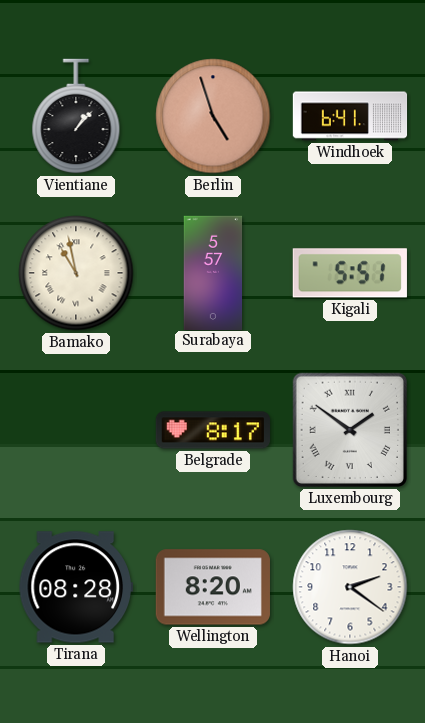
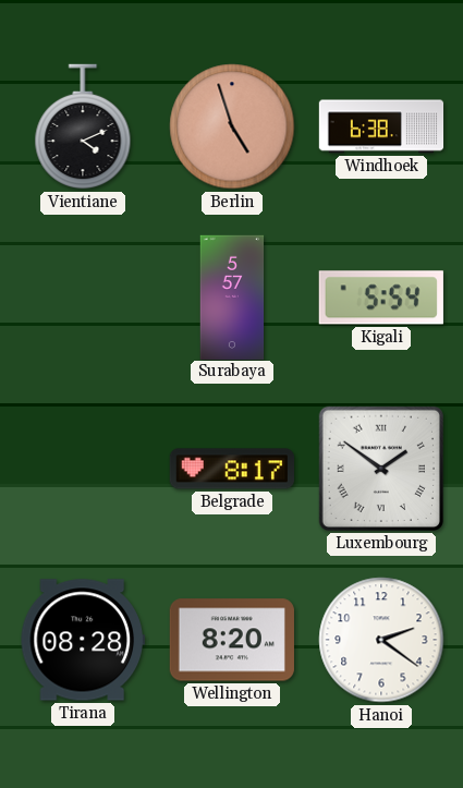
Vientiane: 1:07 -> 4:11
Windhoek: 6:41 -> 6:38
Bamako: 10:58 -> none
Kigali: 5:51 -> 5:54
